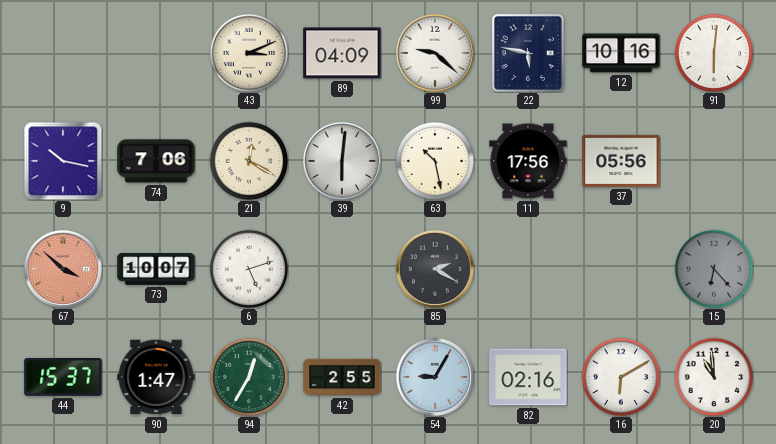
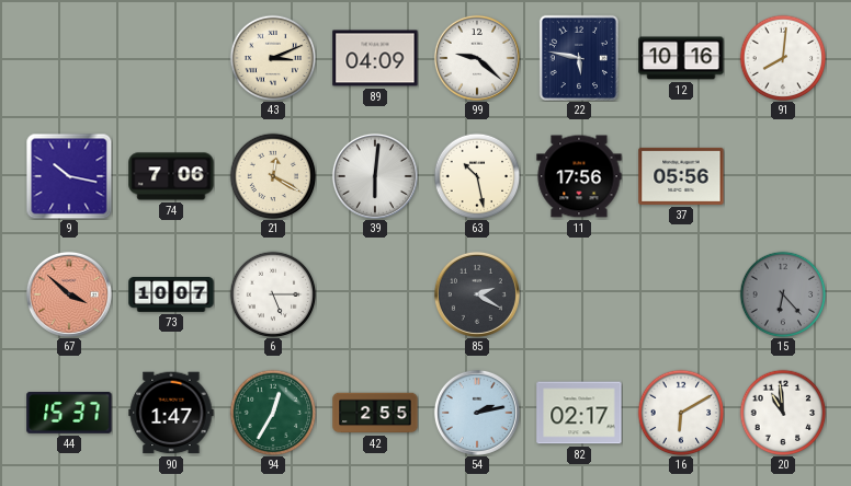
91: 6:01 -> 8:01
6: 5:12 -> 5:15
54: 9:05 -> 2:13
82: 02:16 -> 02:17
